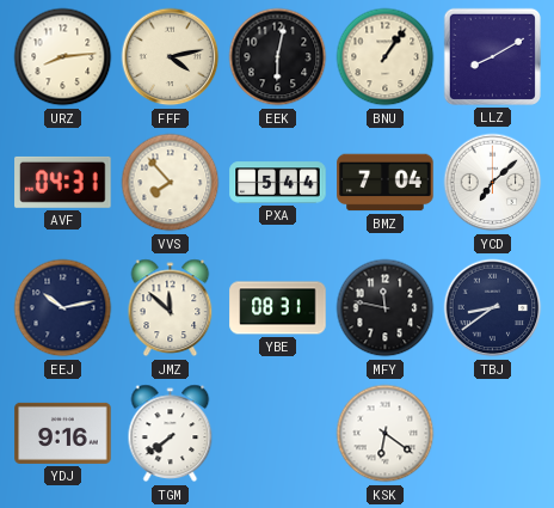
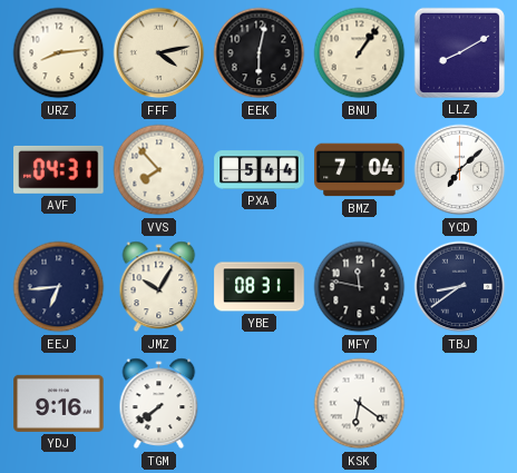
EEJ: 10:13 -> 6:44
JMZ: 11:52 -> 10:05
